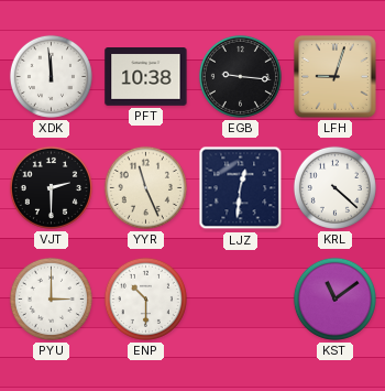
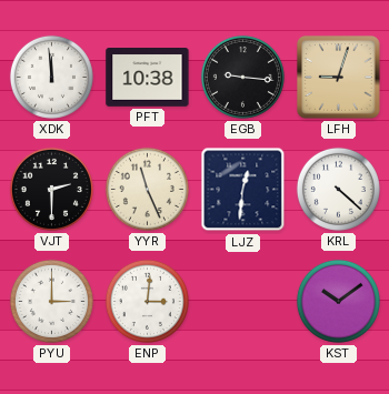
ENP: 10:30 -> 3:01
KST: 11:09 -> 10:09
